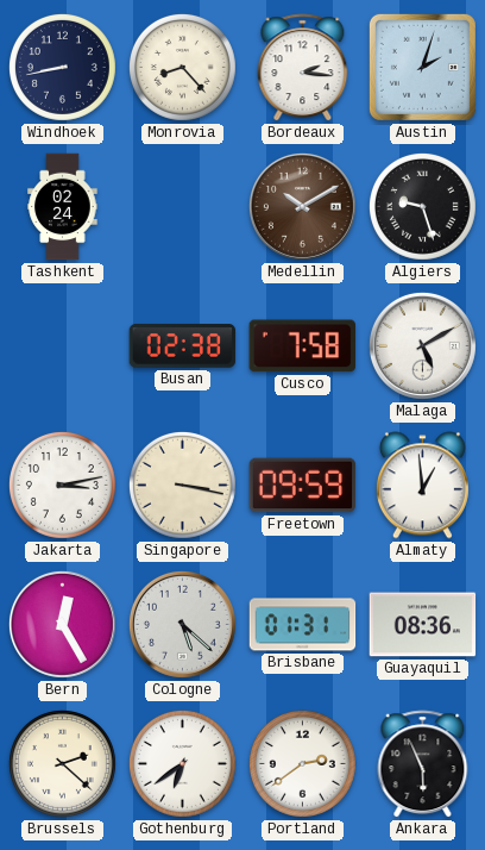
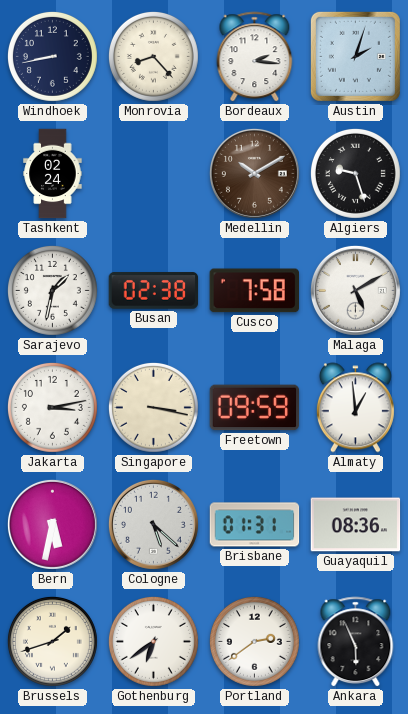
Sarajevo: none -> 1:32
Bern: 12:25 -> 5:32
Brussels: 2:22 -> 1:42
